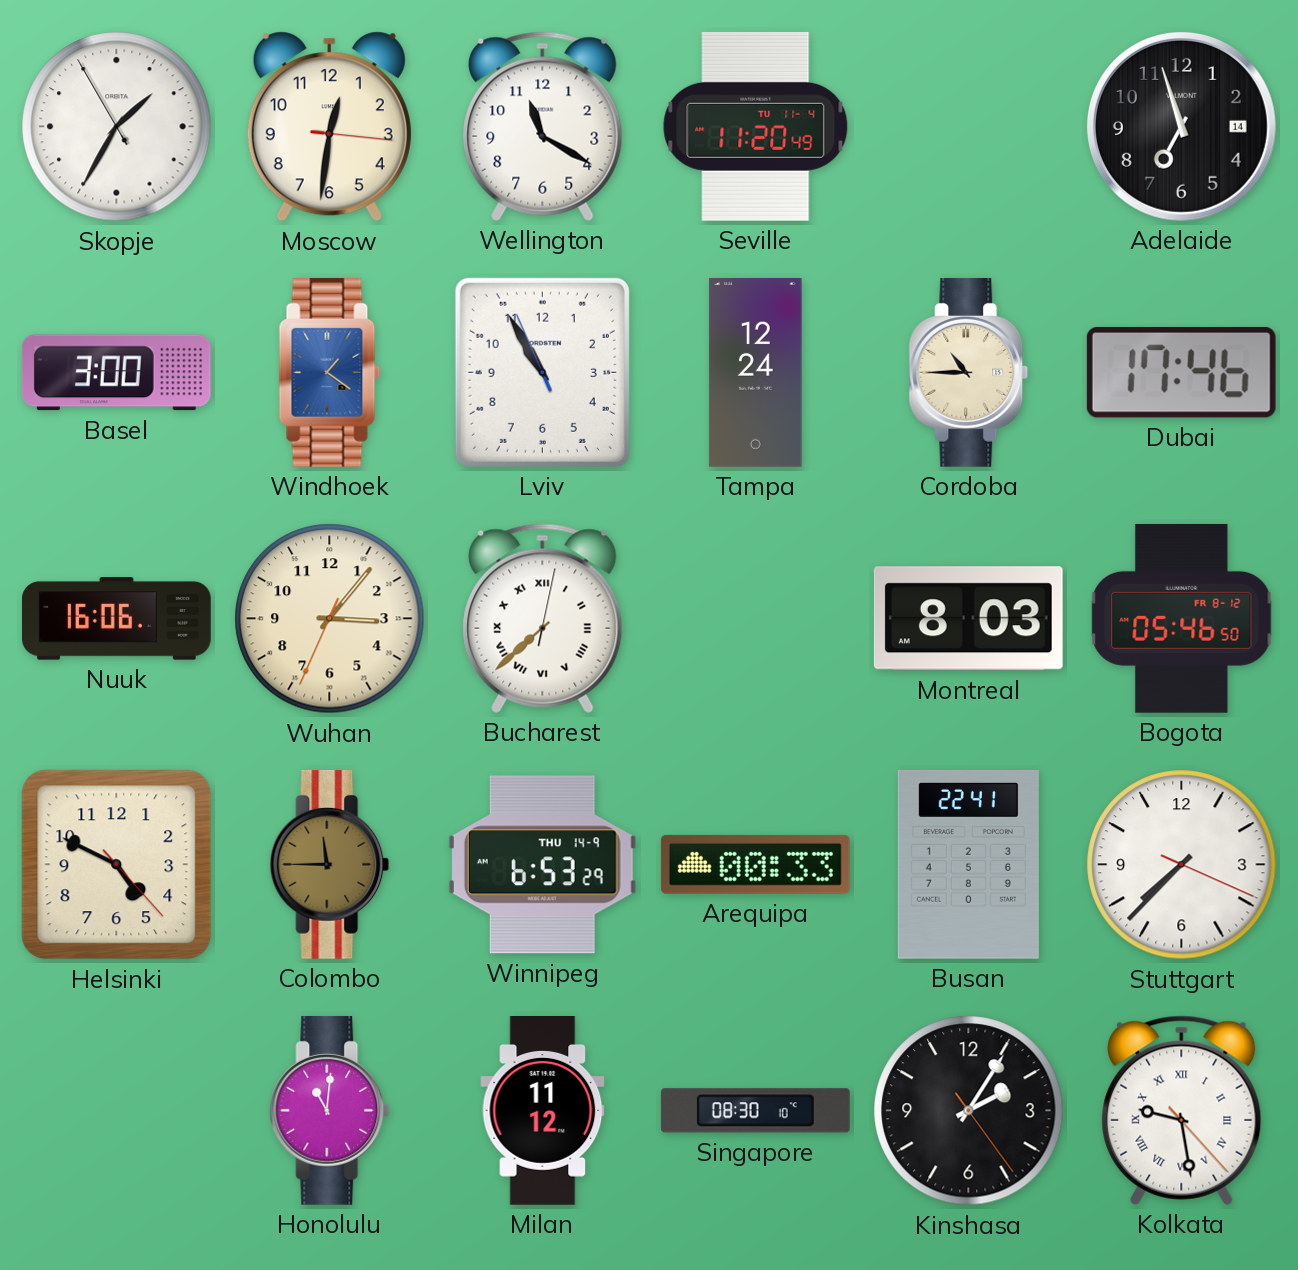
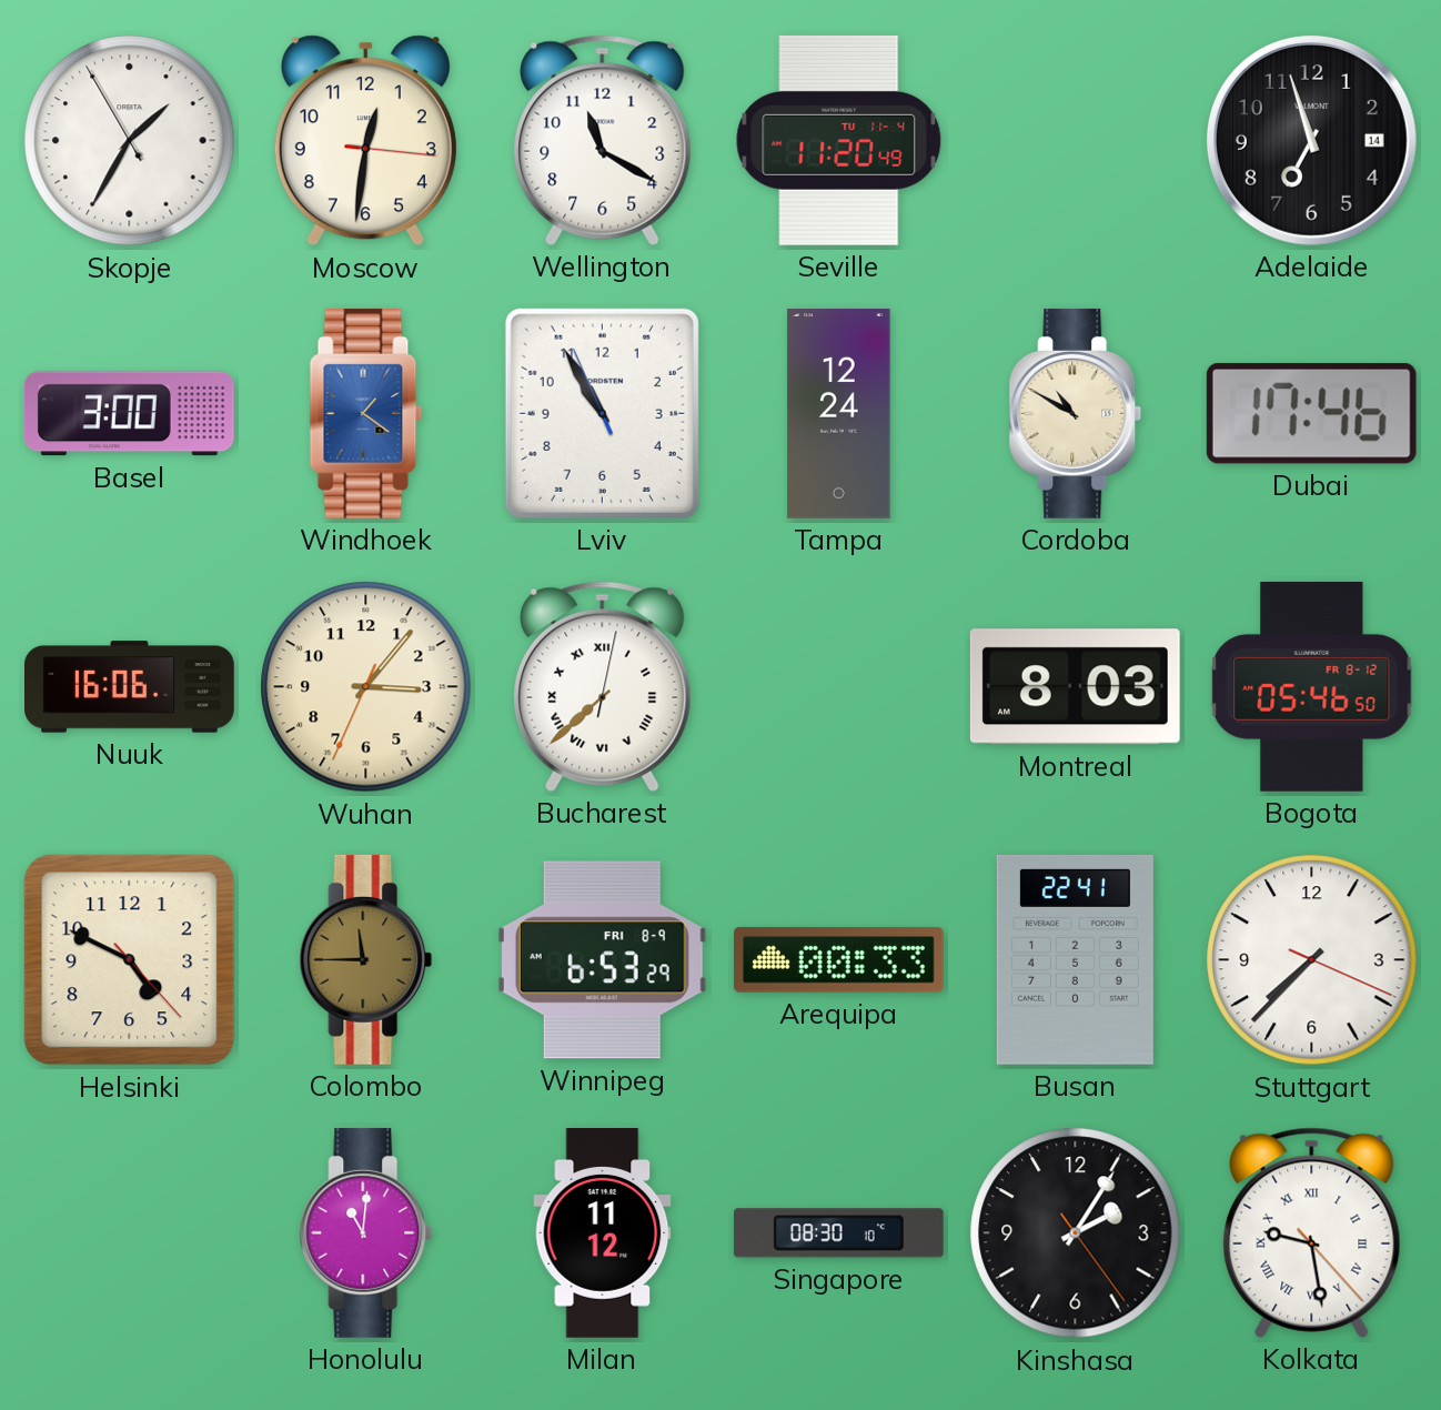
Cordoba: 10:45 -> 10:50
Winnipeg date: THU 14-9 -> FRI 8-9
